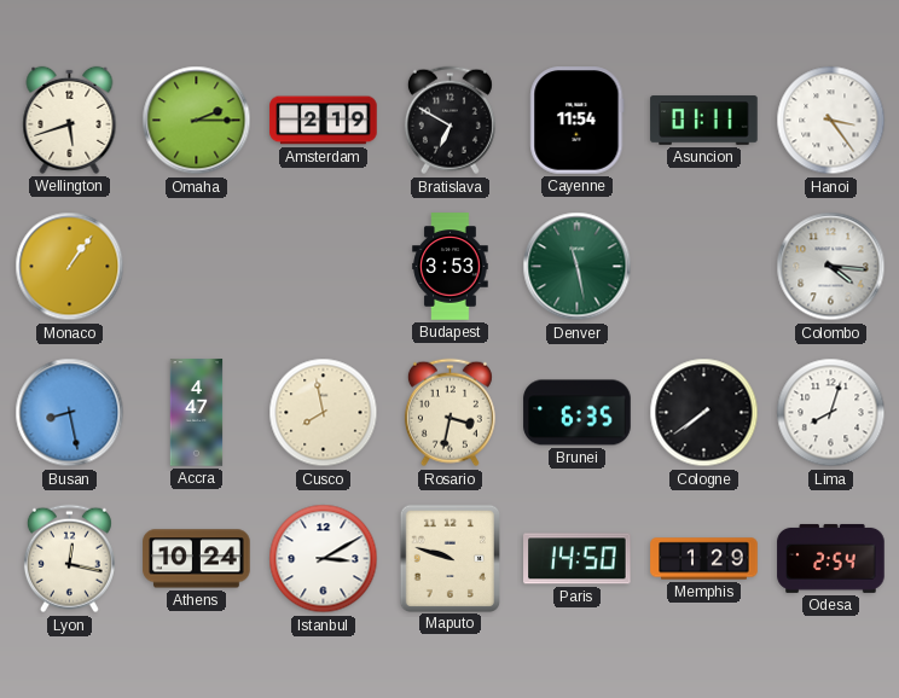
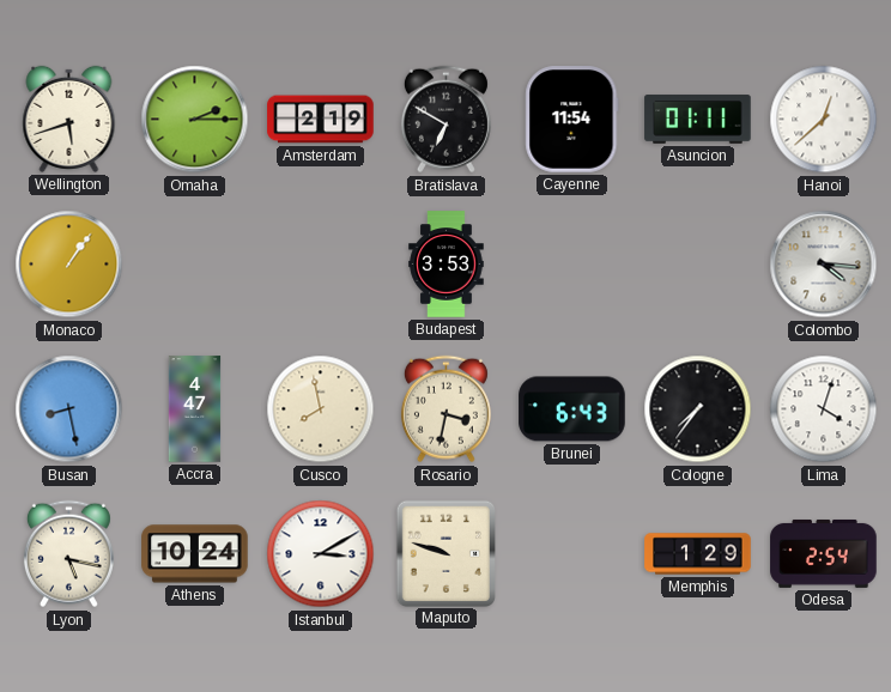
Hanoi: 3:24 -> 12:38
Denver: 11:28 -> none
Brunei: 6:35 -> 6:43
Cologne: 7:39 -> 7:36
Lima: 8:03 -> 4:03
Lyon: 12:17 -> 5:17
Paris: 14:50 -> none
